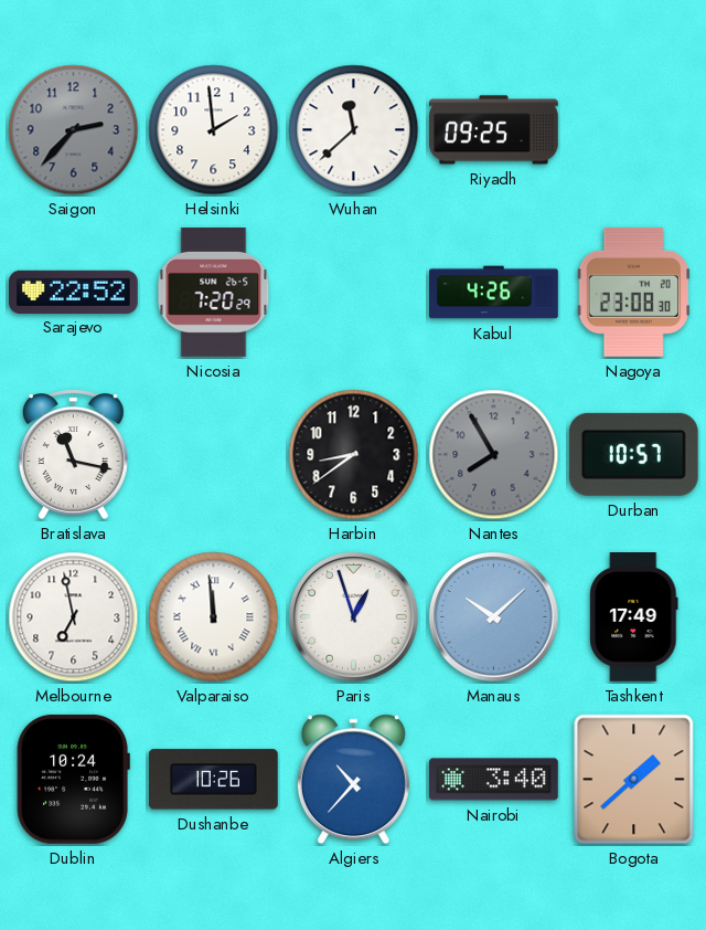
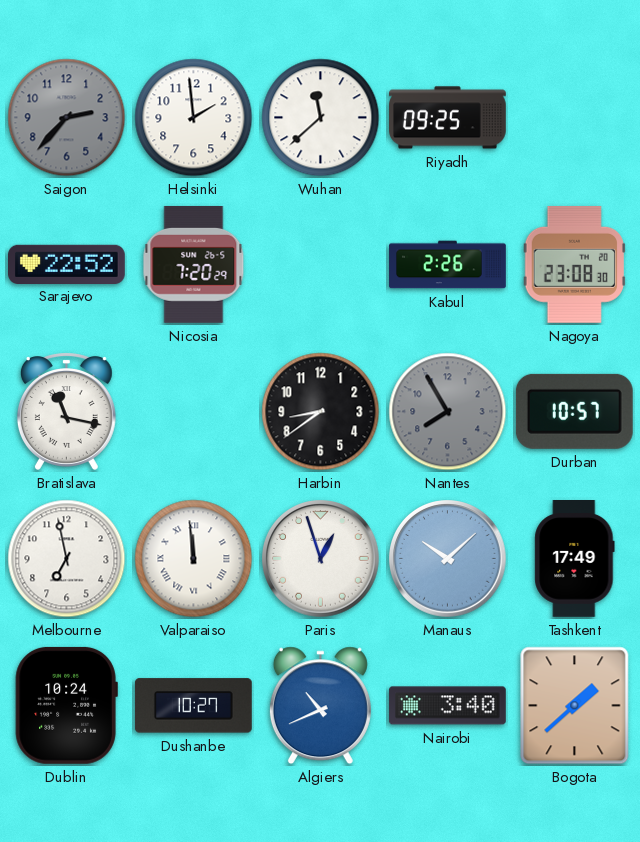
Kabul: 4:26 -> 2:26
Dushanbe: 10:26 -> 10:27
Algiers: 10:37 -> 10:41
